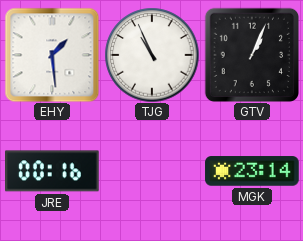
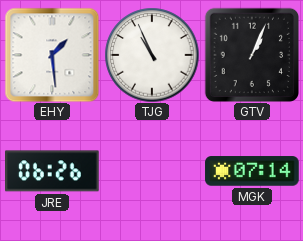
JRE: 00:16 -> 06:26
MGK: 23:14 -> 07:14
